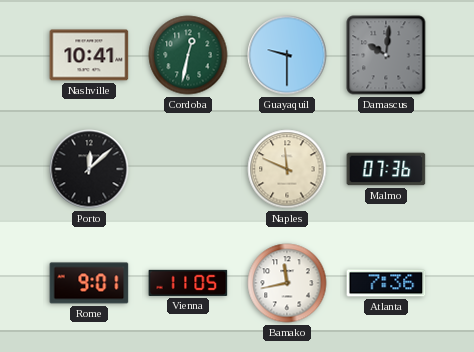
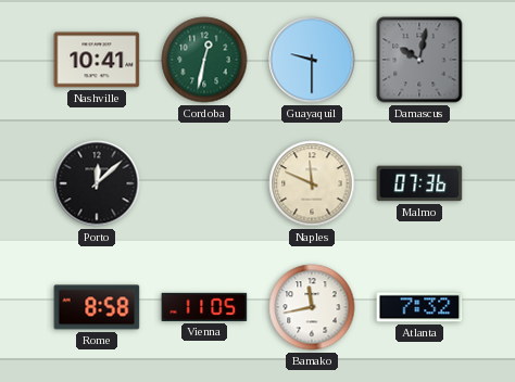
Damascus: 10:01 -> 10:02
Rome: 9:01 -> 8:58
Atlanta: 7:36 -> 7:32
